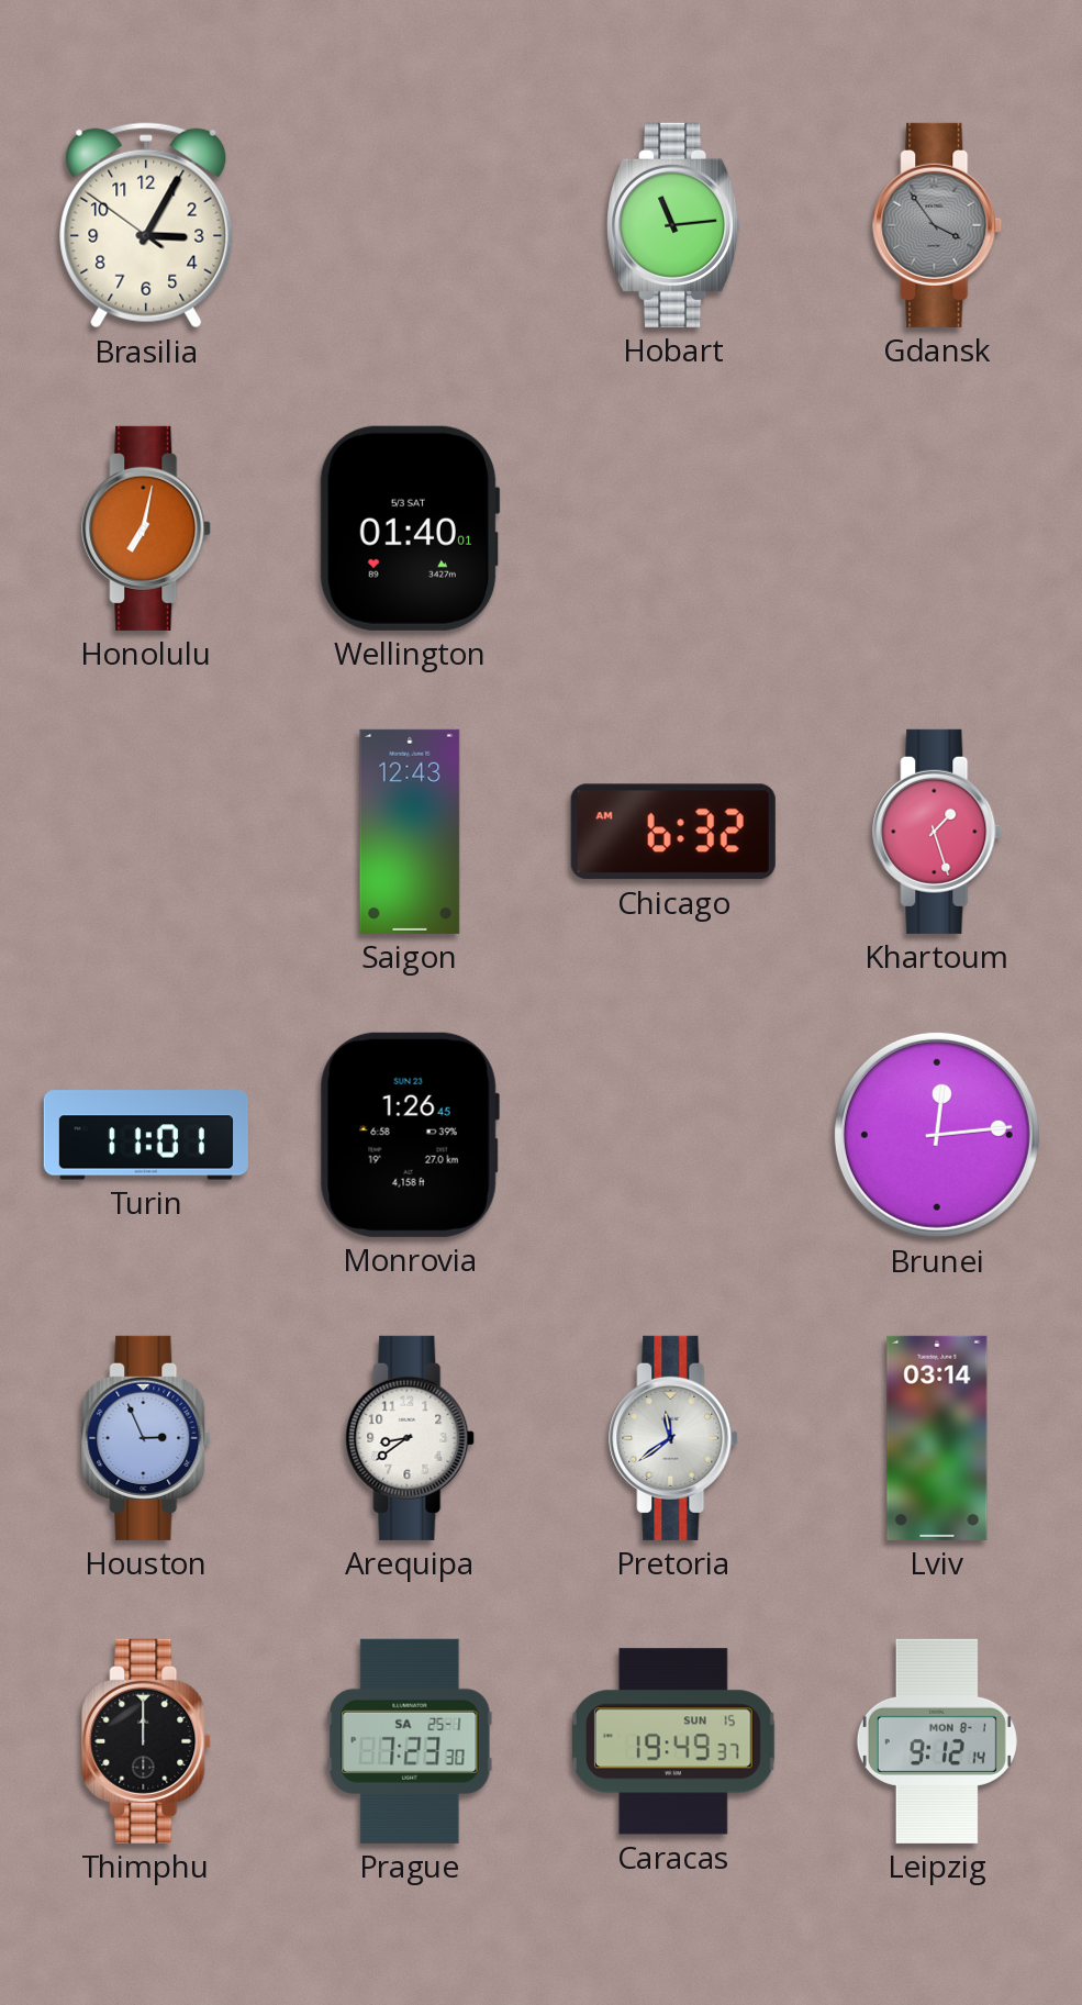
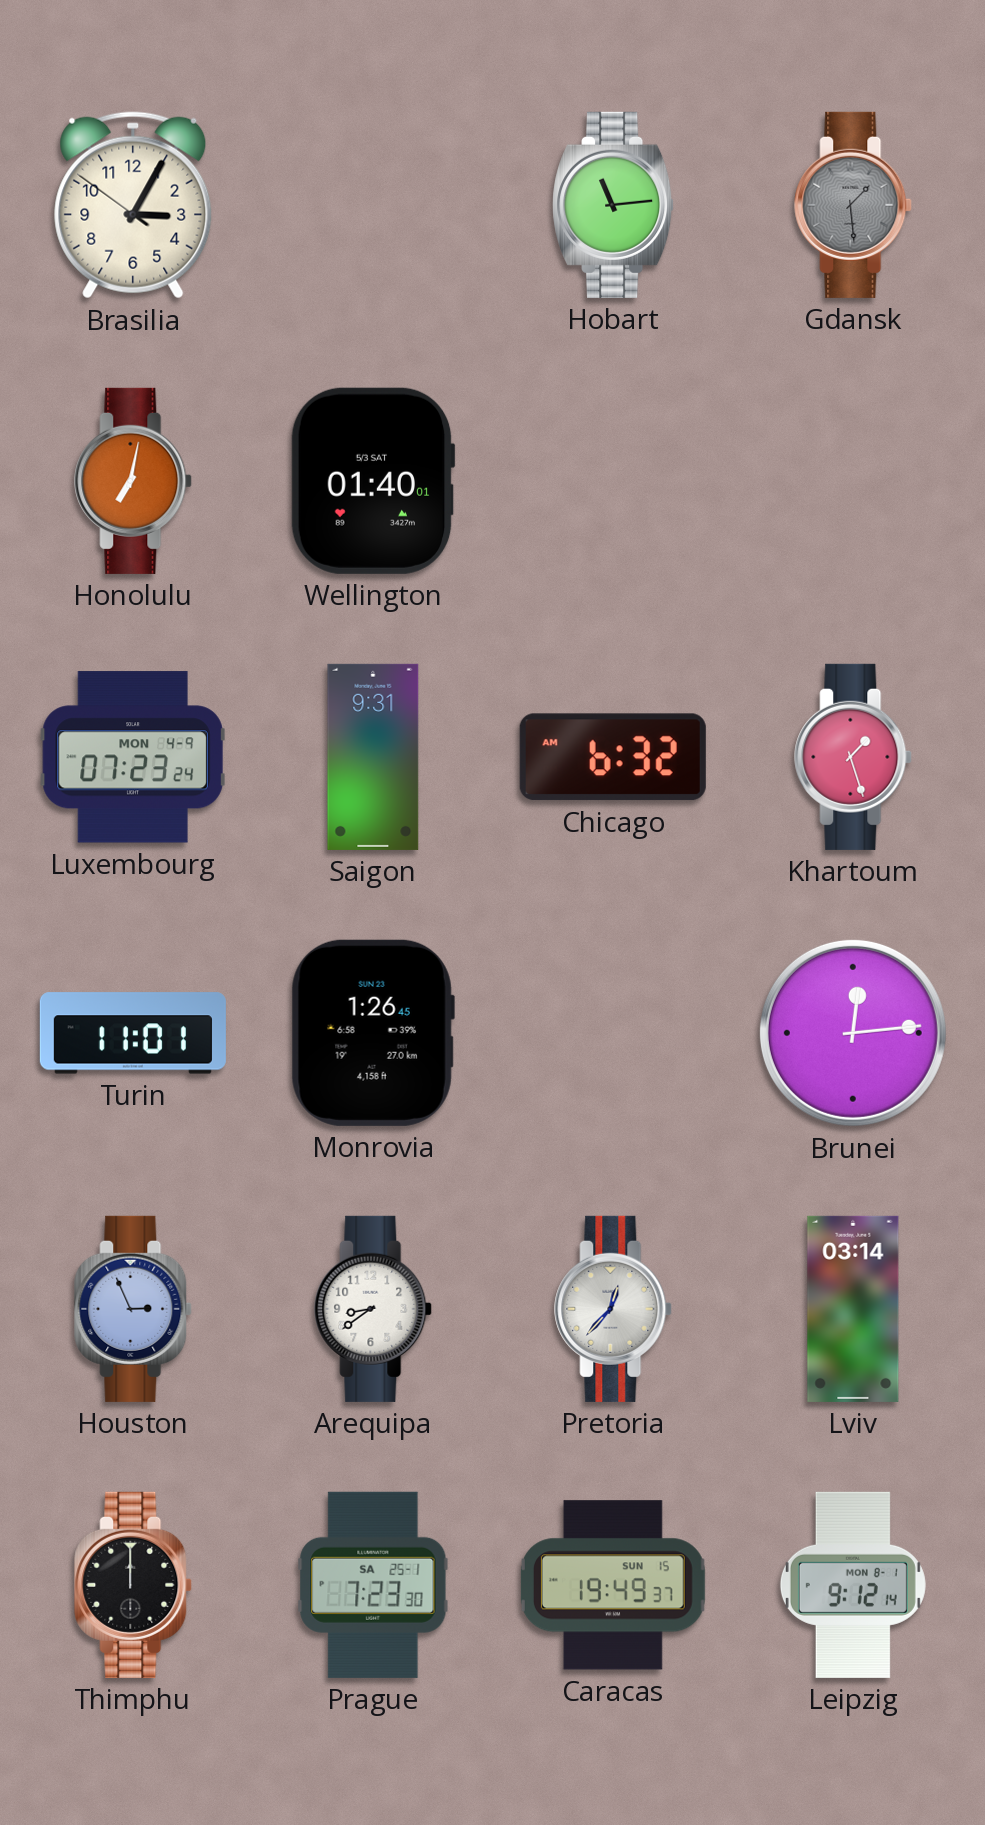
Gdansk: 3:54 -> 1:29
Luxembourg: none -> 07:23
Saigon: 12:43 -> 9:31
Pretoria: 11:39 -> 12:37
